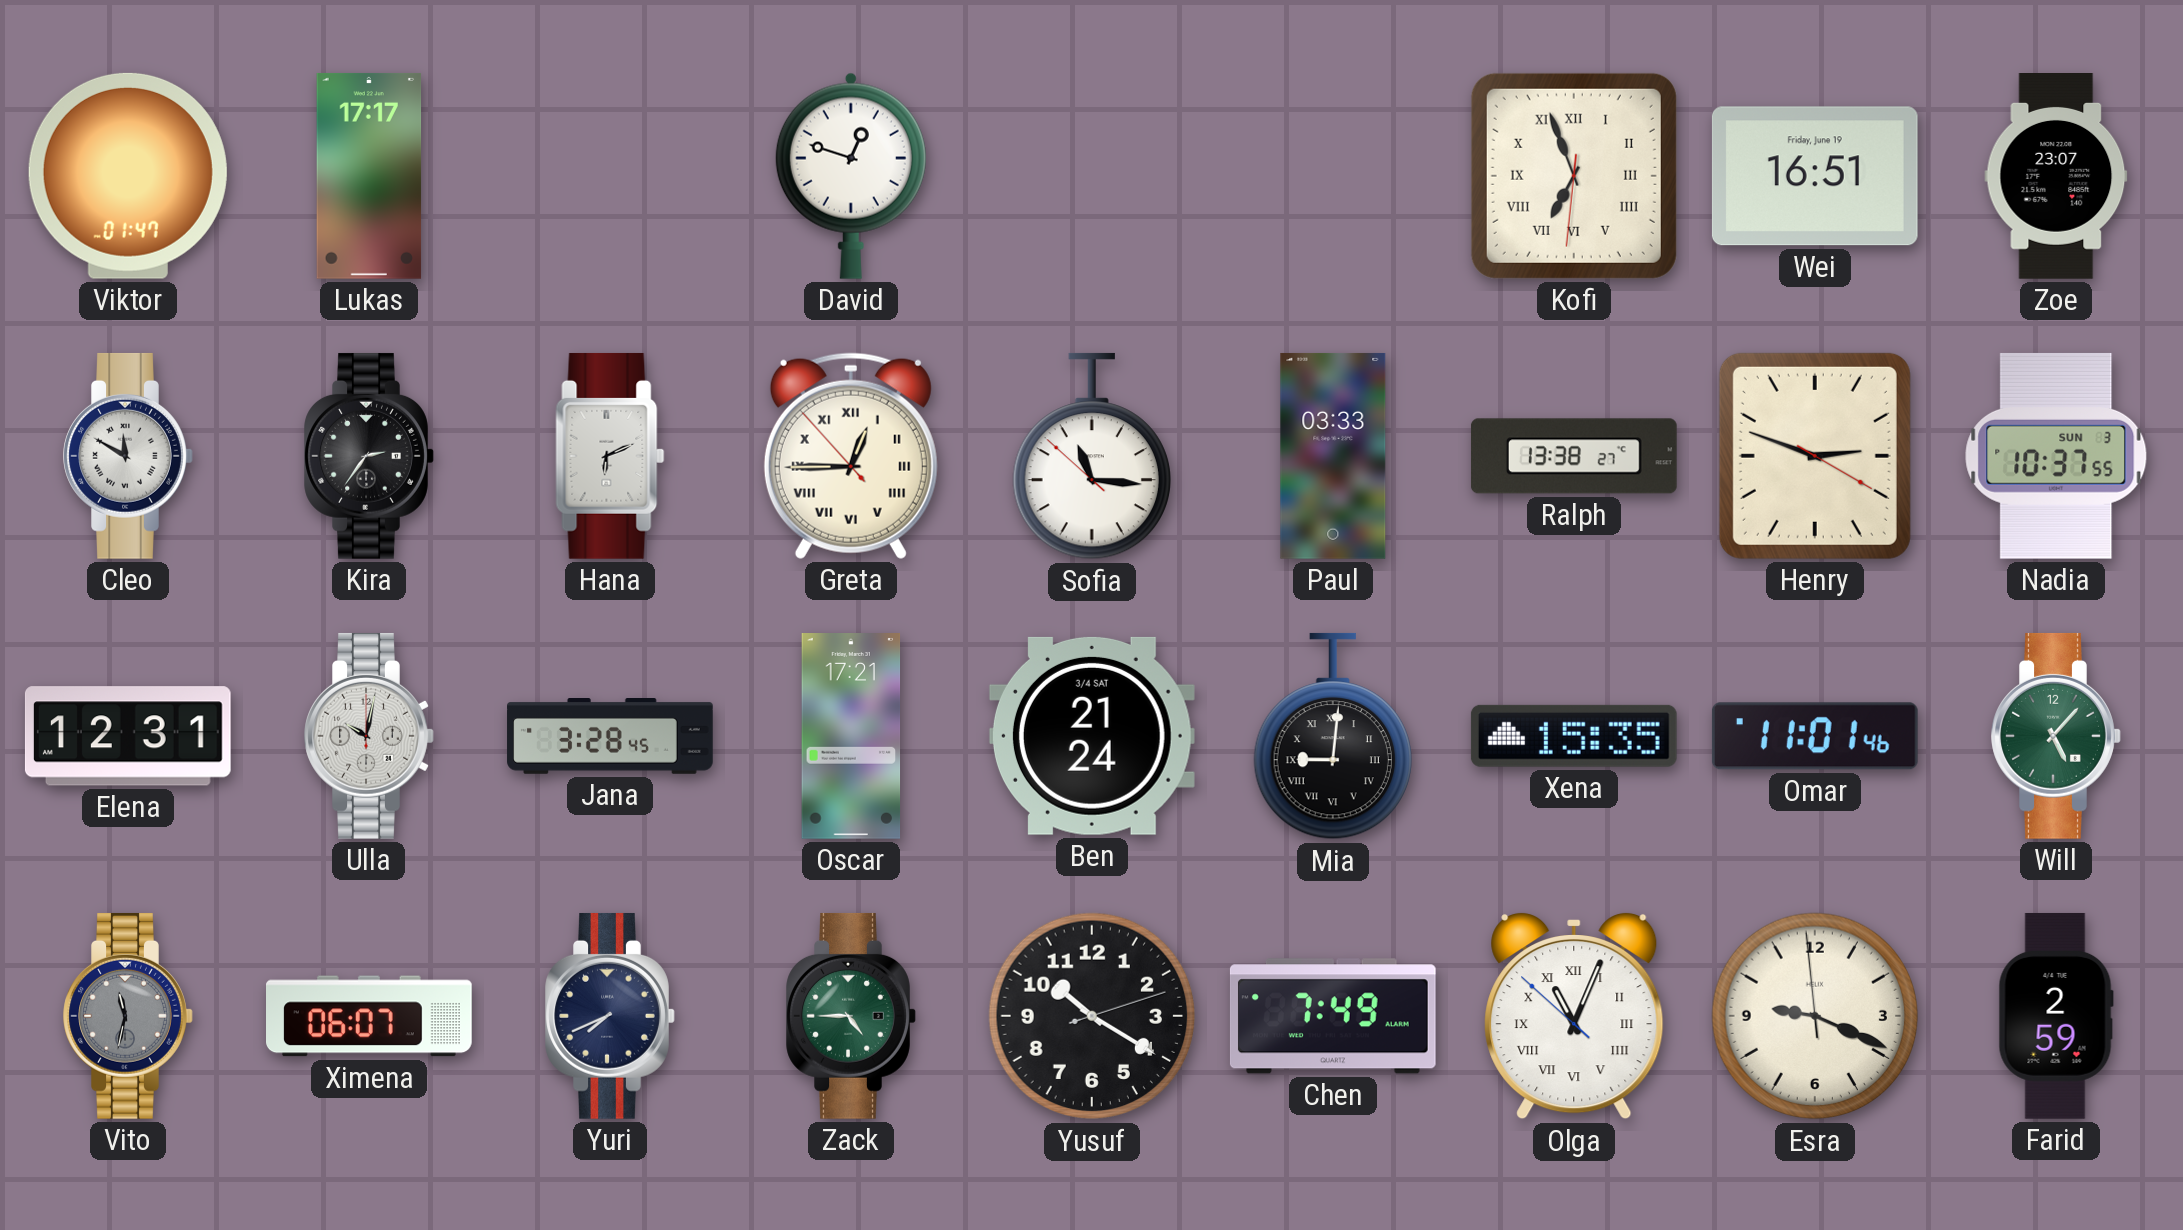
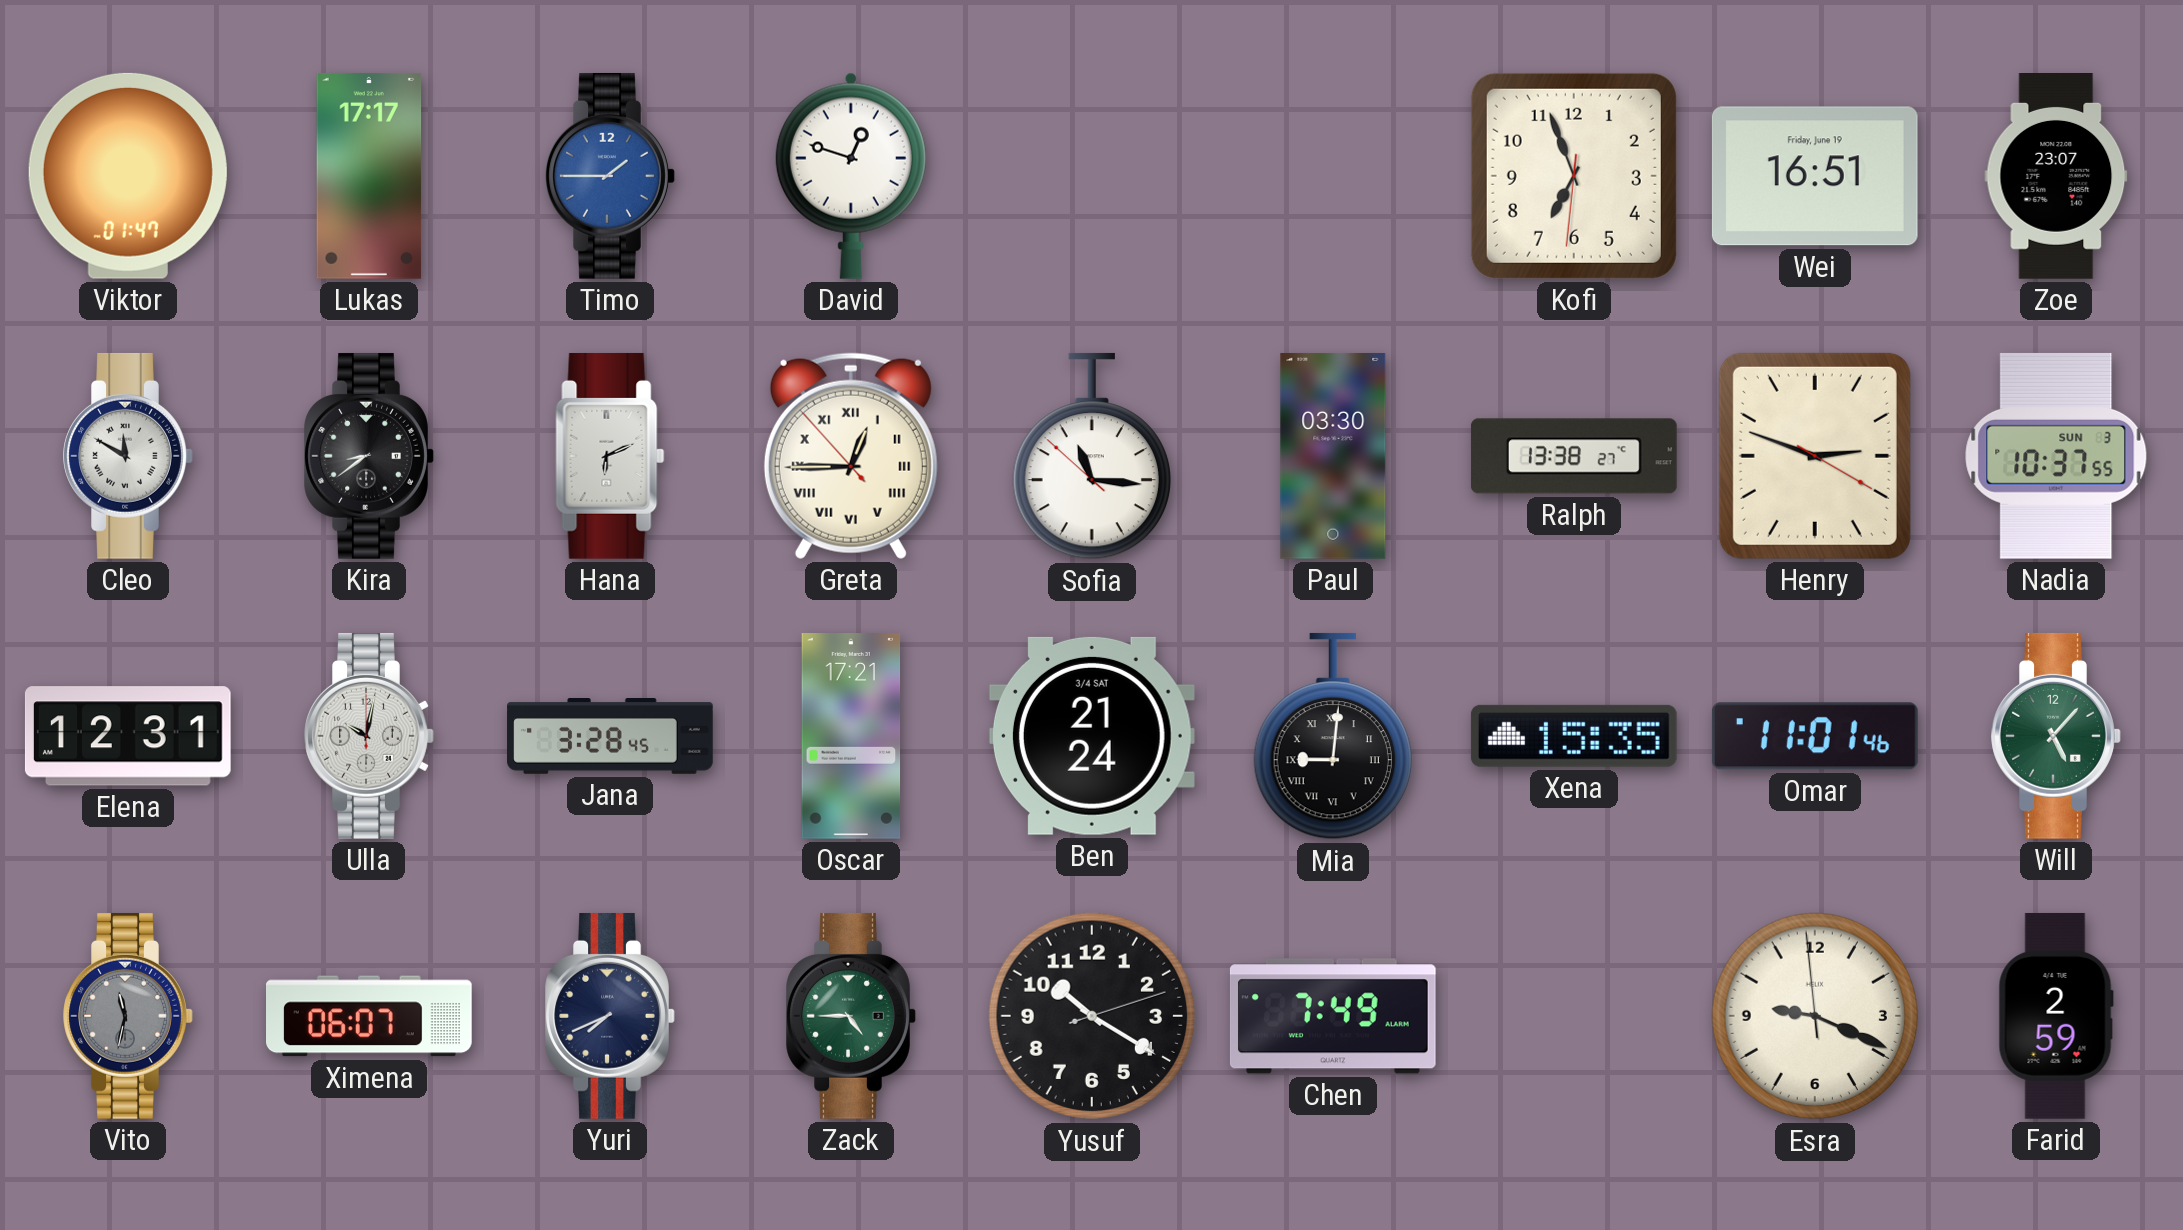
Timo: none -> 1:45
Kofi numerals: Roman -> Arabic
Kira: 2:36 -> 8:39
Paul: 03:33 -> 03:30
Olga: 11:03 -> none
